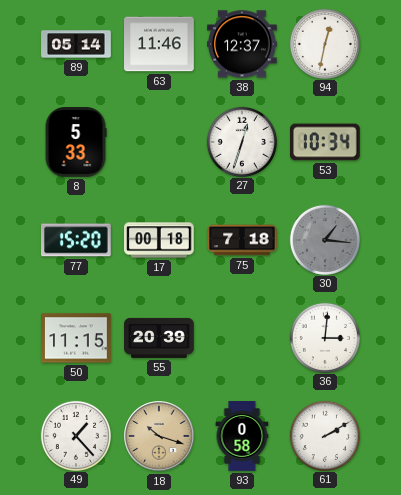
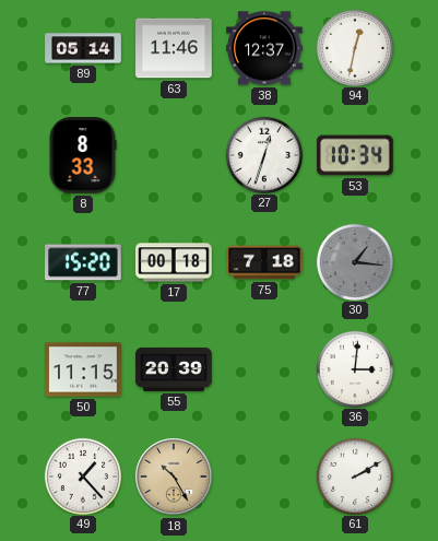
8: 5:33 -> 8:33
18: 10:18 -> 10:25
93: 0:58 -> none
